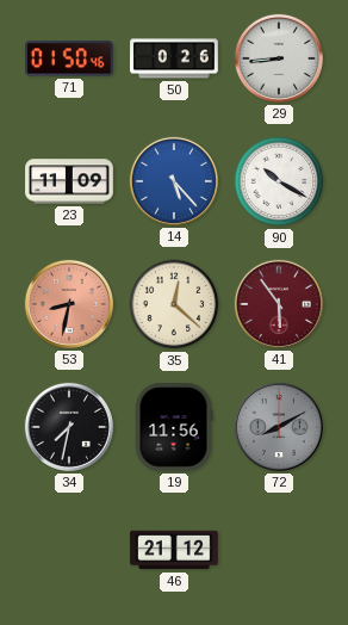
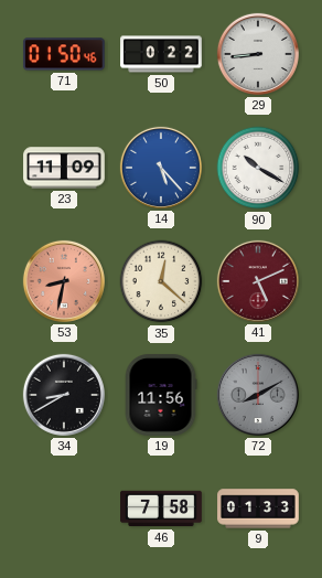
50: 0:26 -> 0:22
41: 5:54 -> 5:11
34: 7:32 -> 8:40
46: 21:12 -> 7:58
9: none -> 01:33
